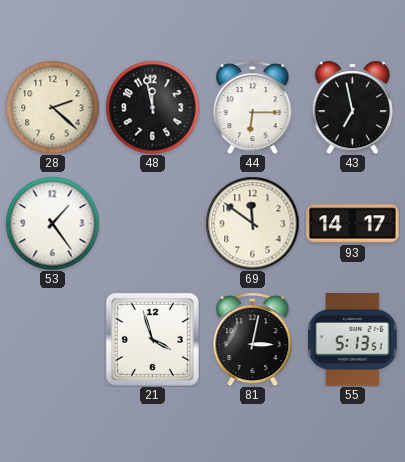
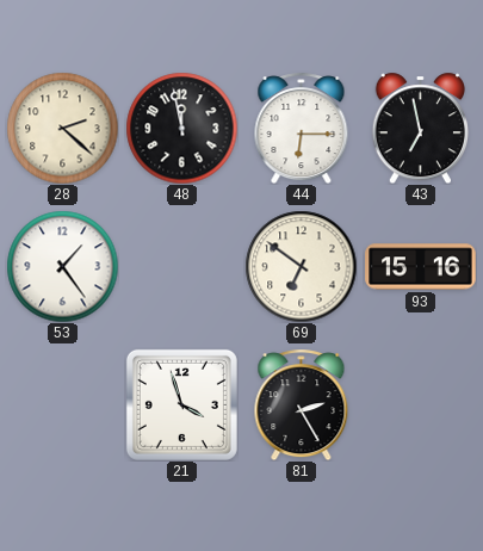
69: 11:51 -> 6:51
93: 14:17 -> 15:16
81: 3:02 -> 2:25
55: 5:13 -> none
